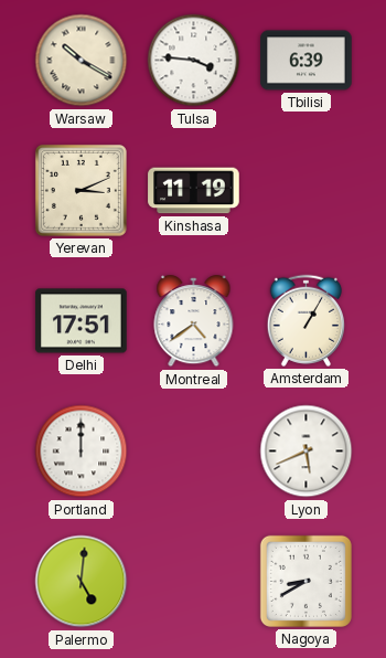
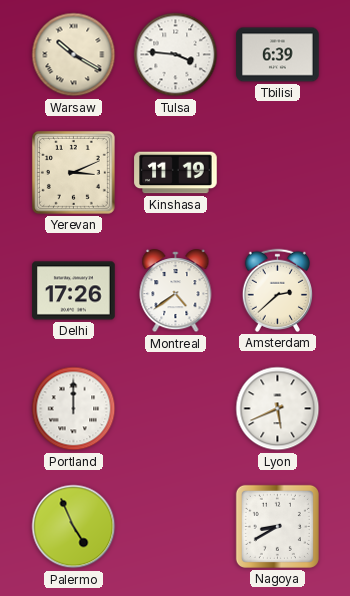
Delhi: 17:51 -> 17:26
Amsterdam: 1:05 -> 2:38
Palermo: 5:01 -> 4:56
